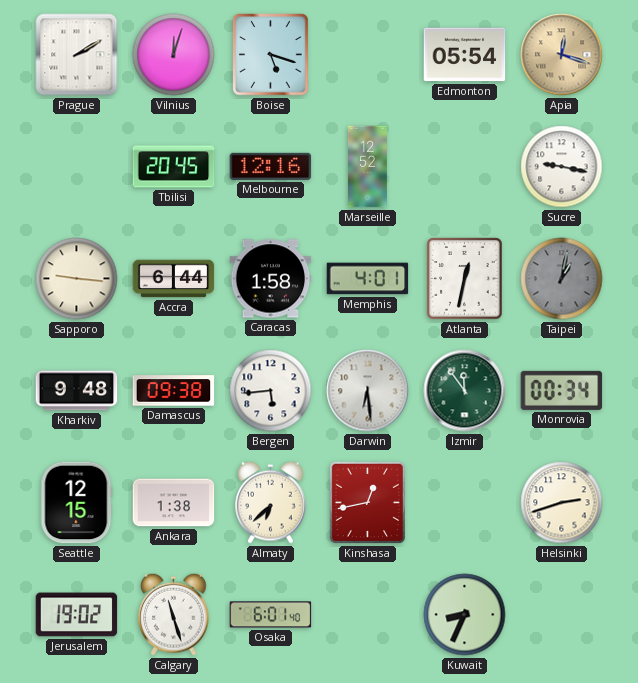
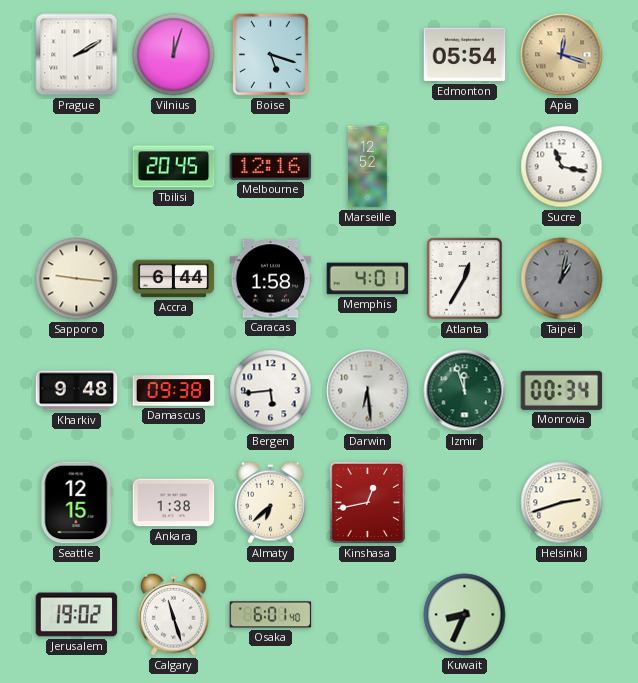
Sucre: 9:17 -> 11:17
Atlanta: 12:32 -> 12:35
Izmir: 11:54 -> 11:57
